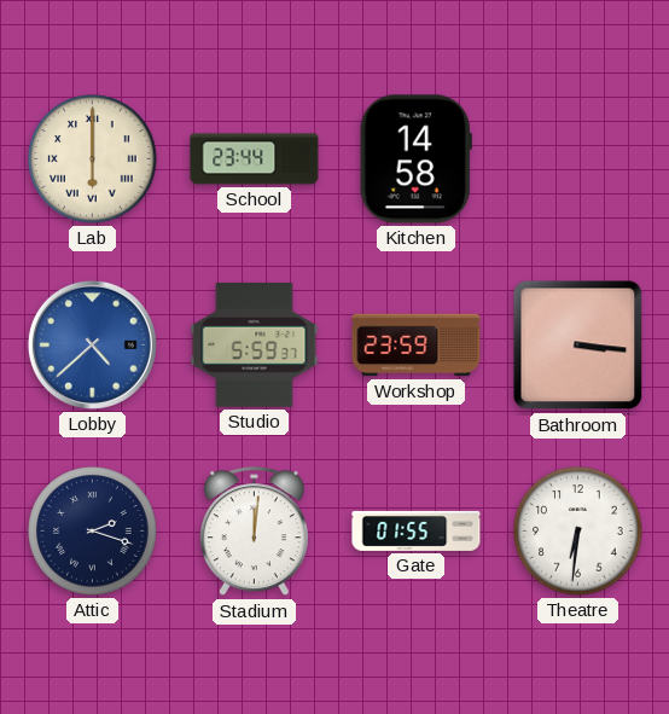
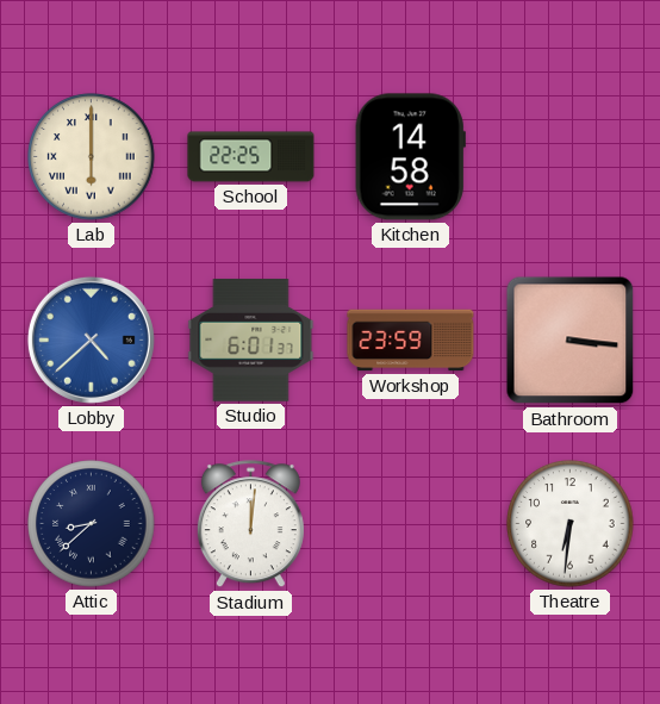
School: 23:44 -> 22:25
Studio: 5:59 -> 6:01
Attic: 2:18 -> 8:38
Gate: 01:55 -> none
